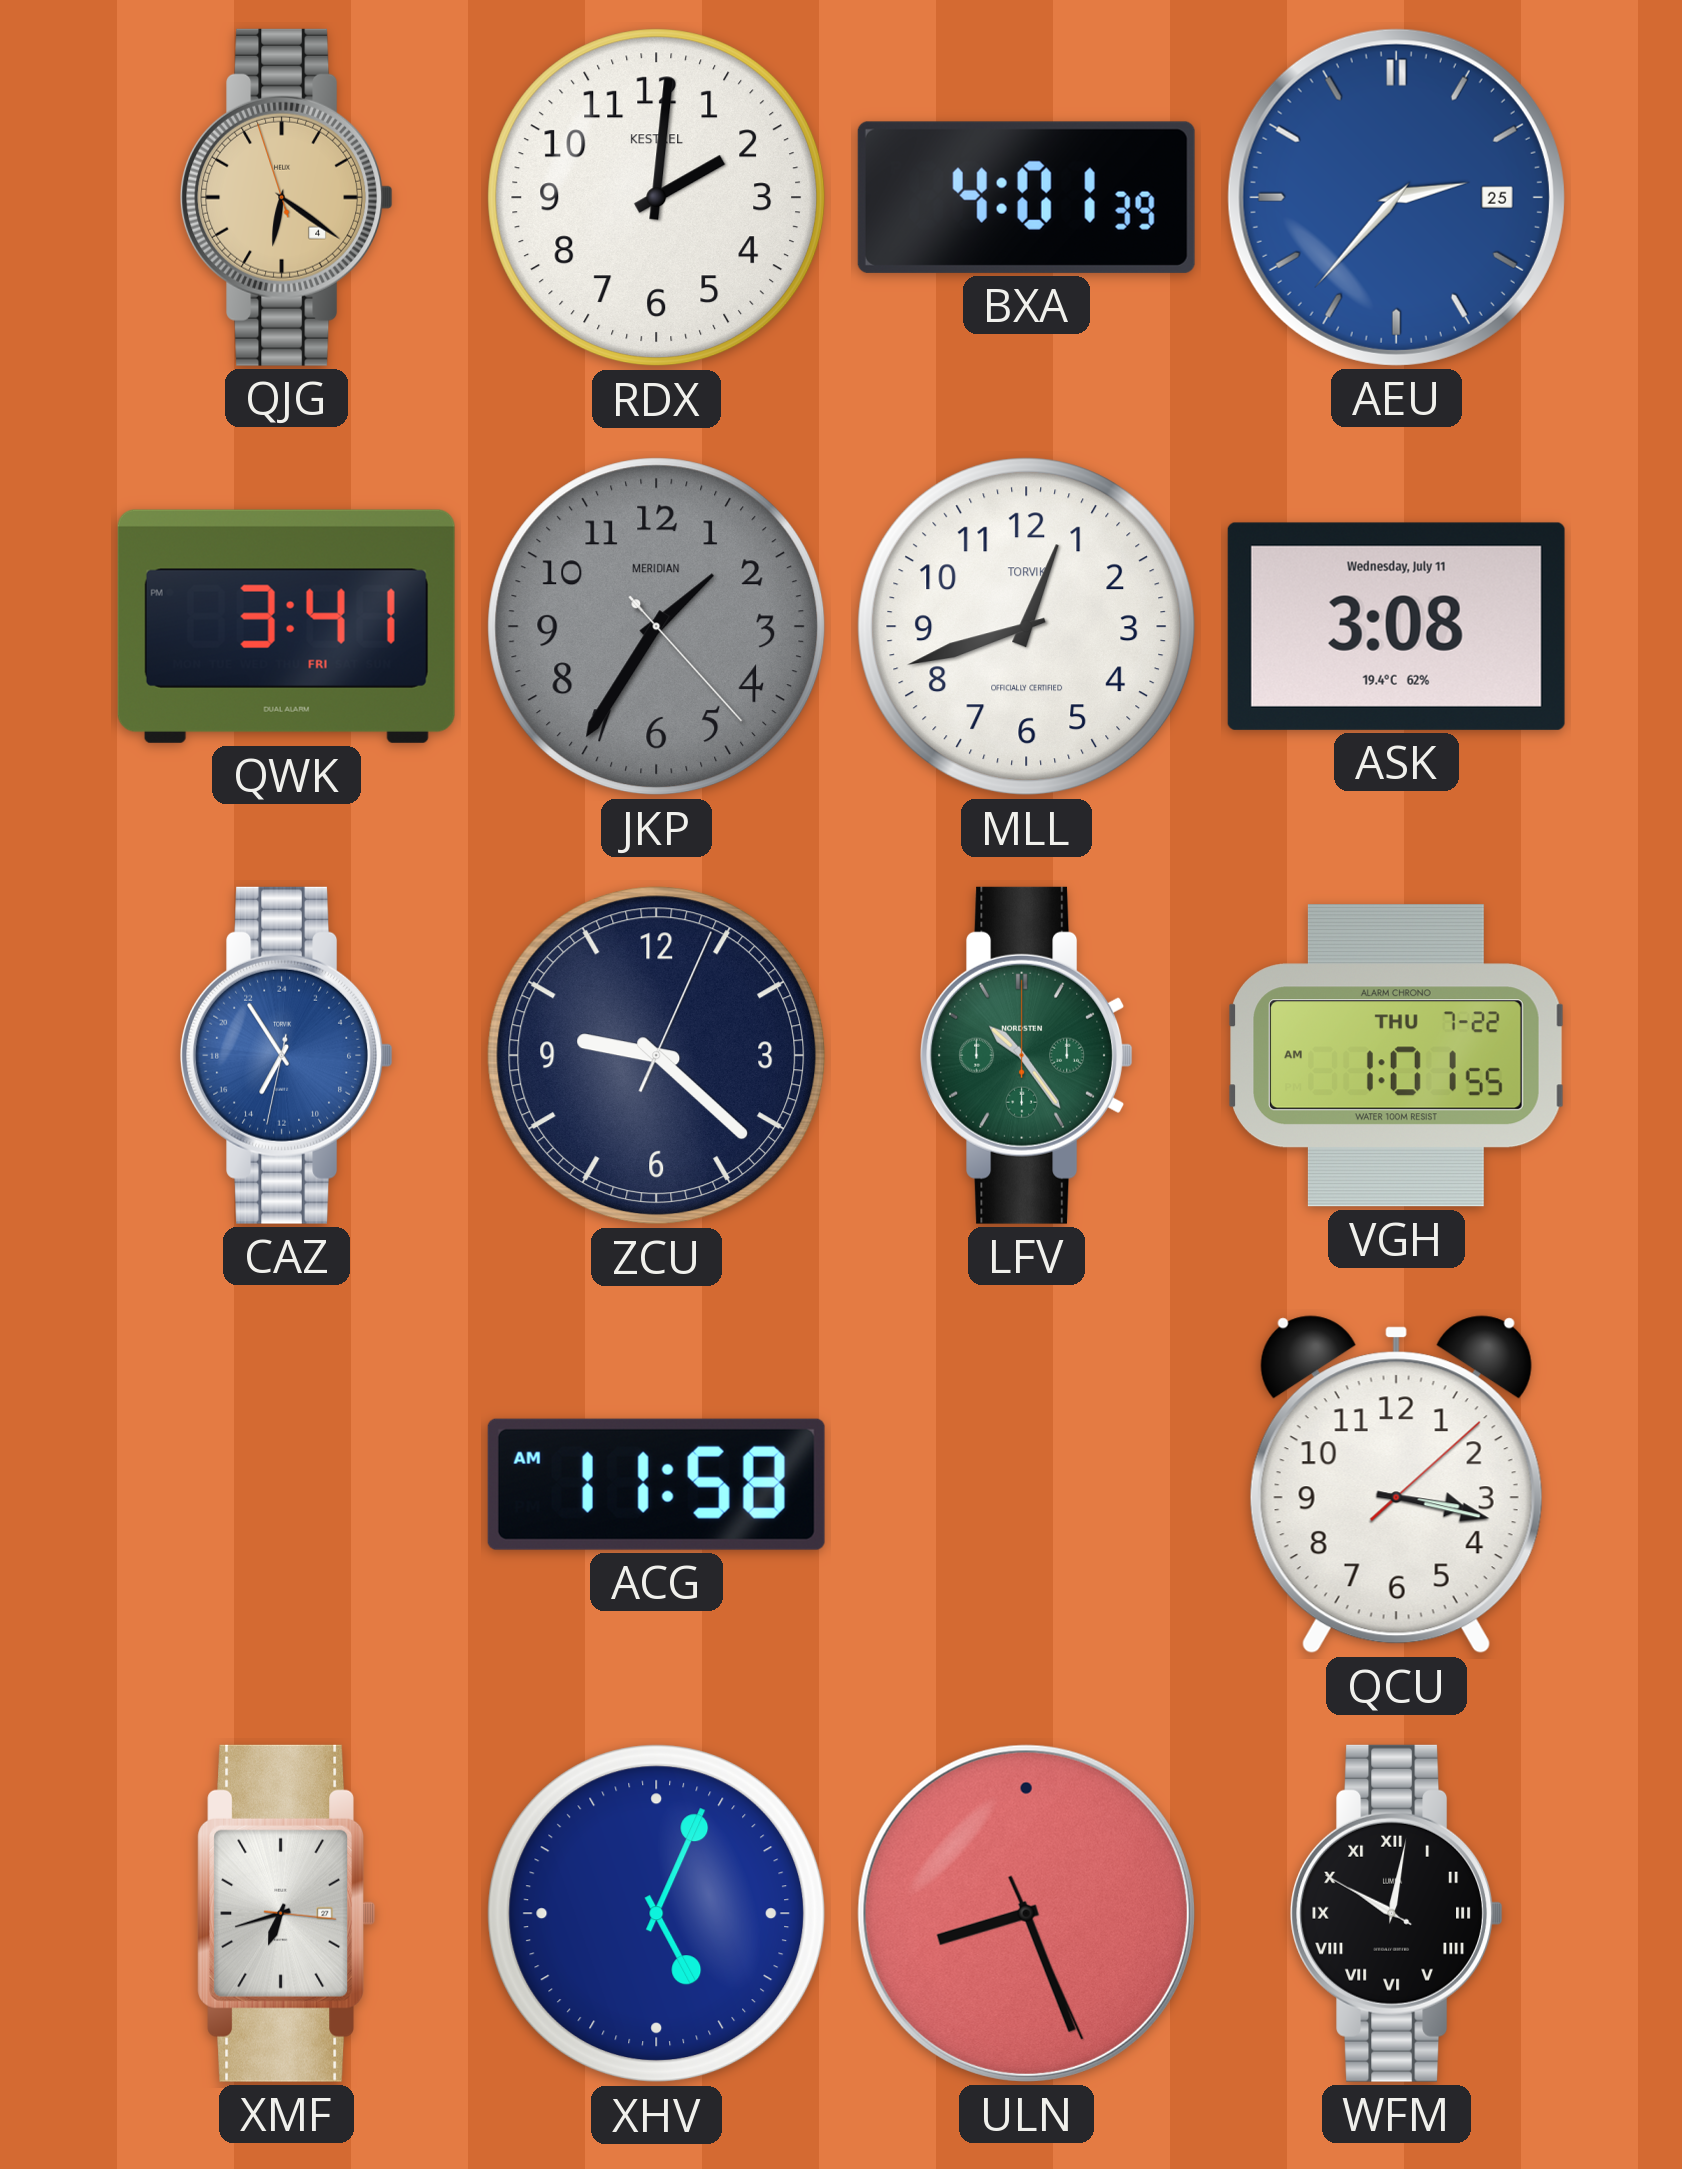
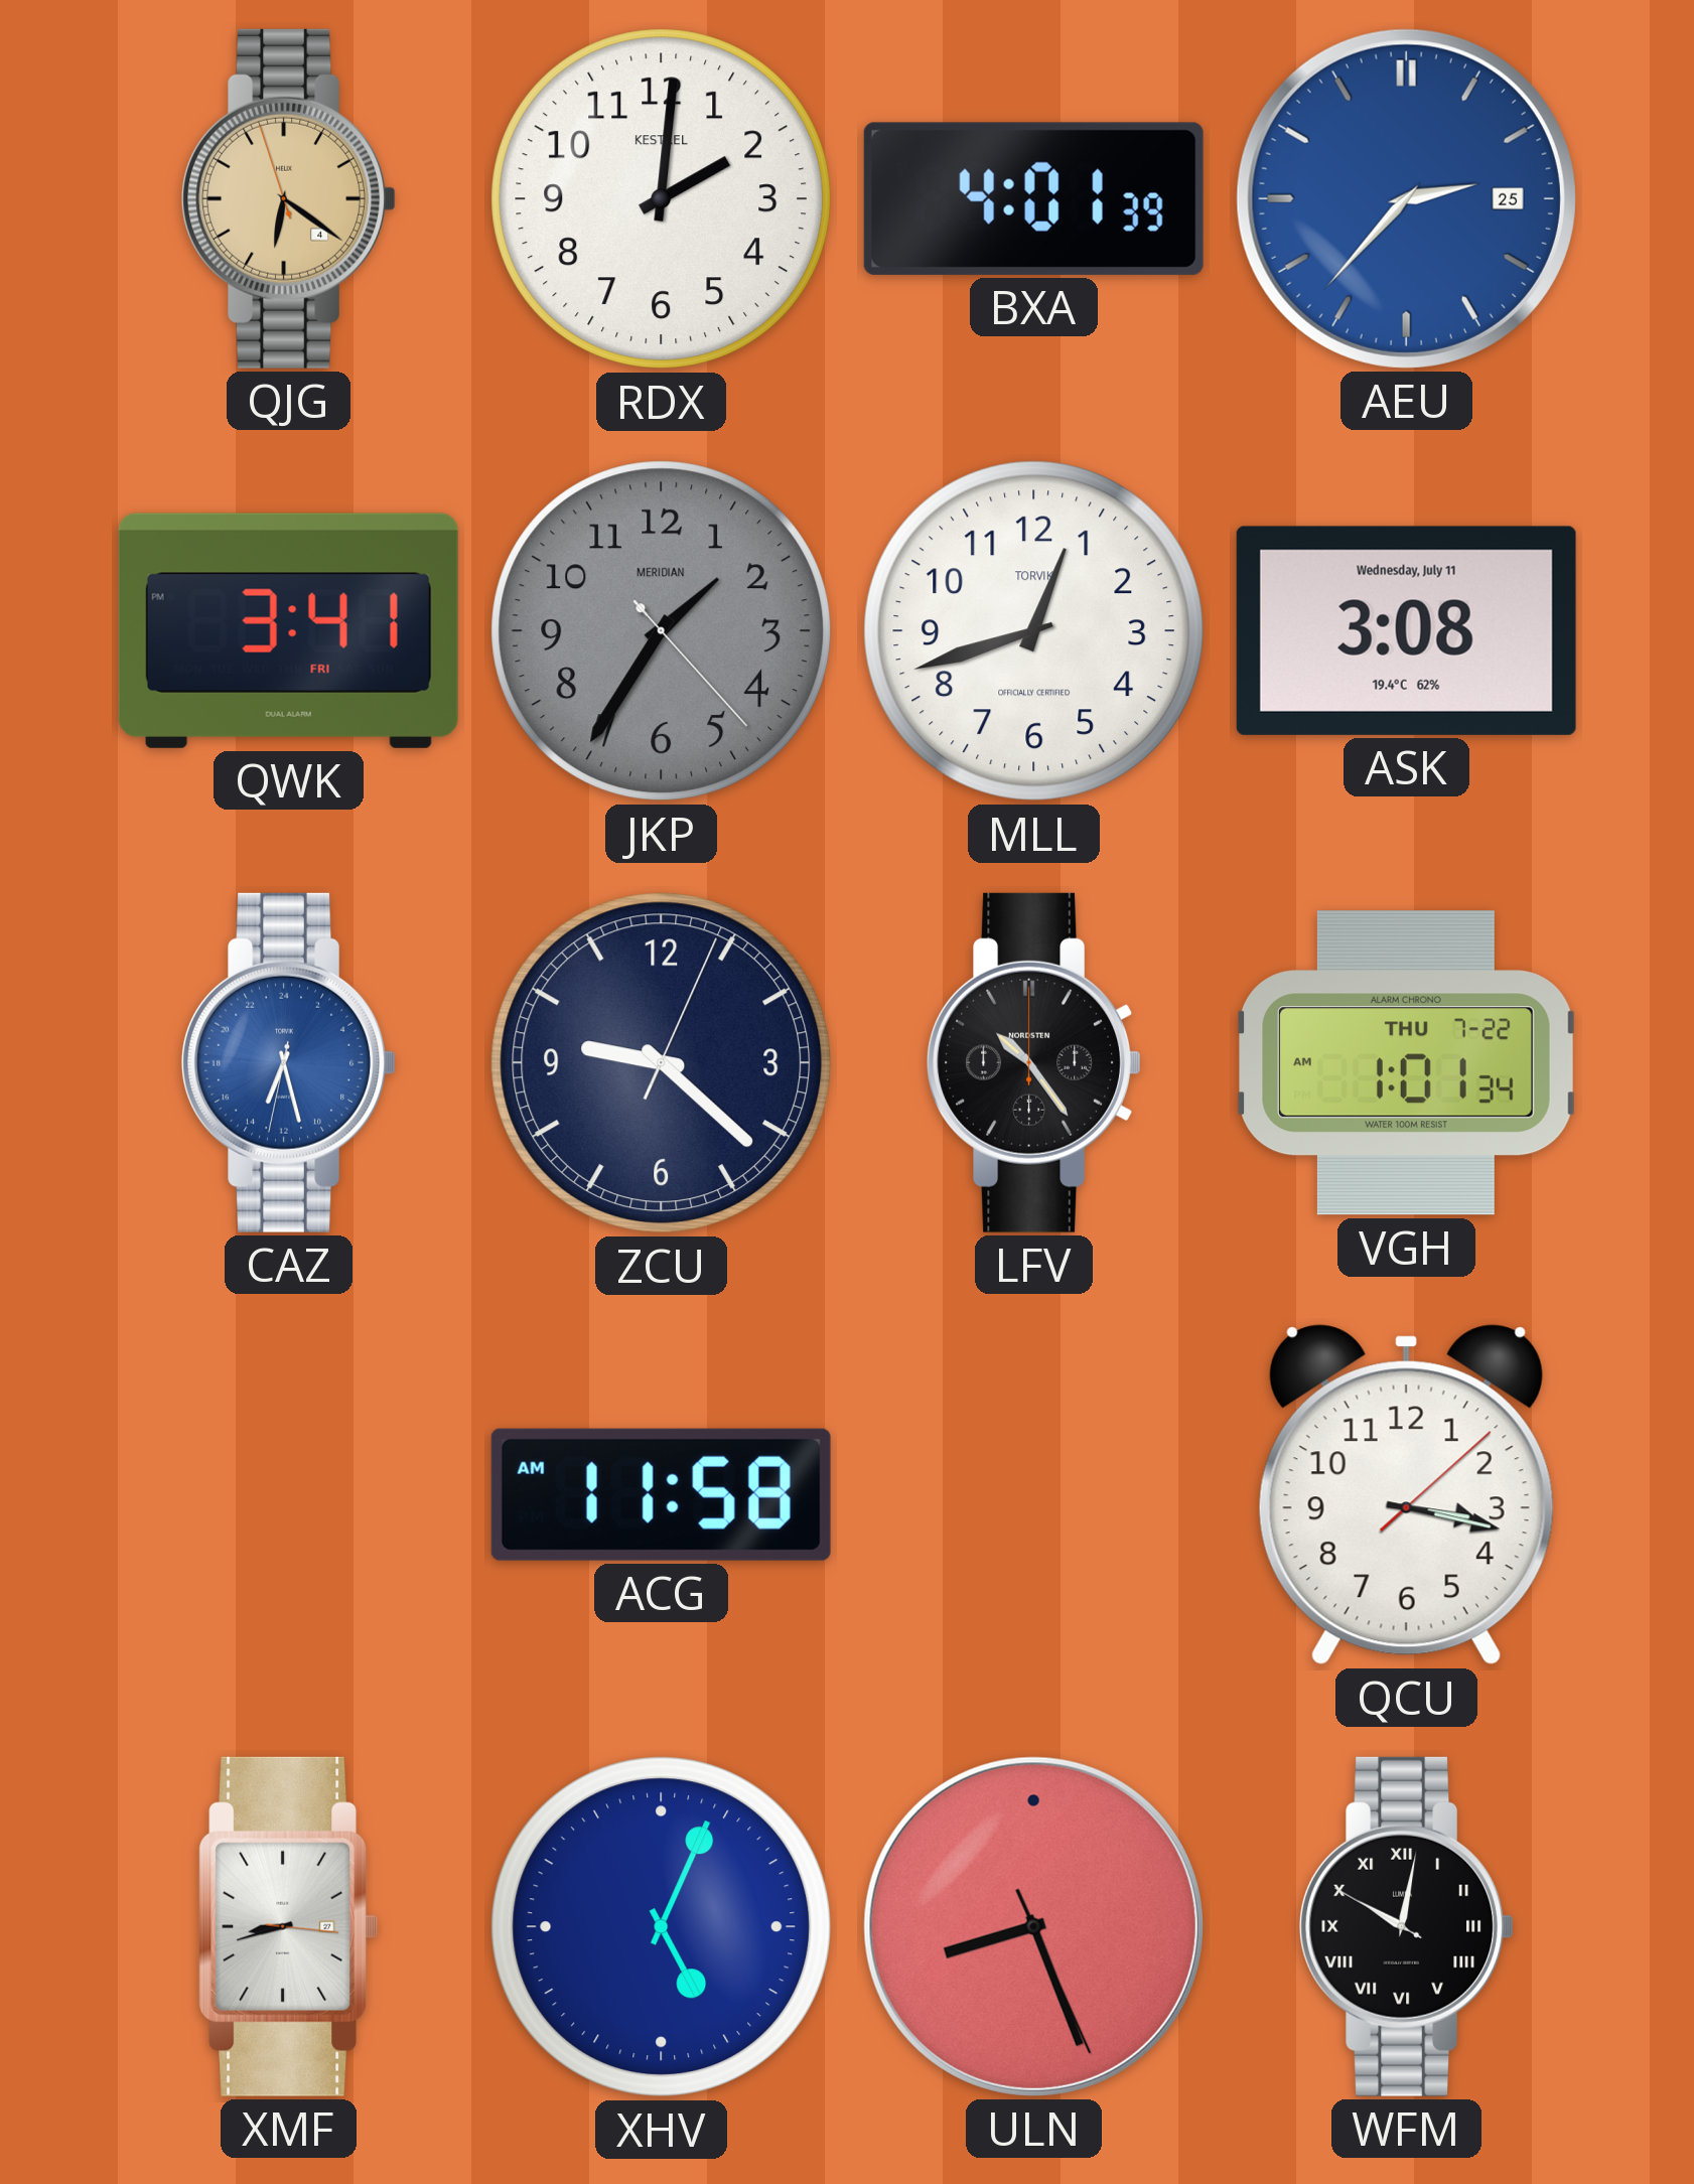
CAZ: 13:54 -> 13:27
LFV dial: green -> black
VGH: 1:01:55 AM -> 1:01:34 AM
XMF: 6:42 -> 8:42
